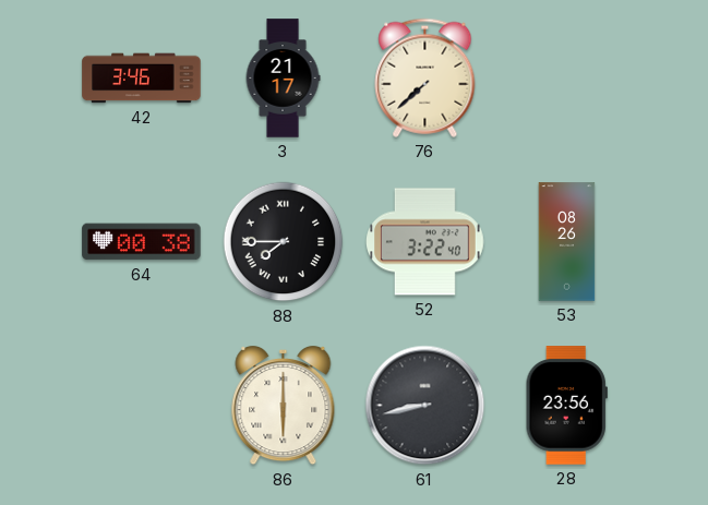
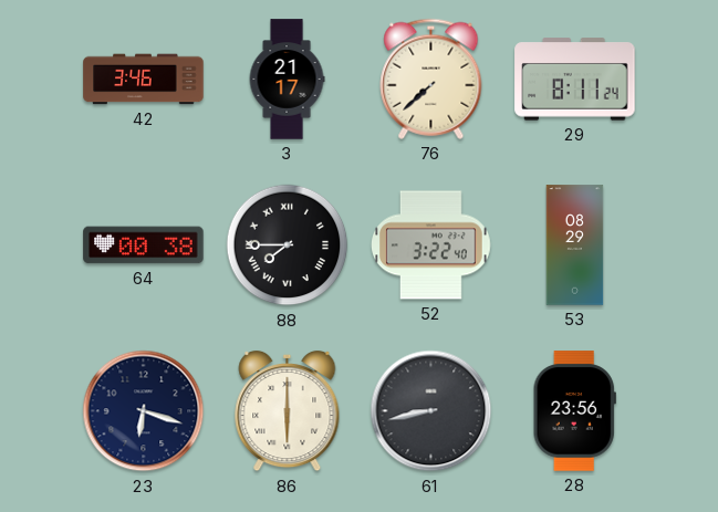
29: none -> 8:11
53: 08:26 -> 08:29
23: none -> 6:18
